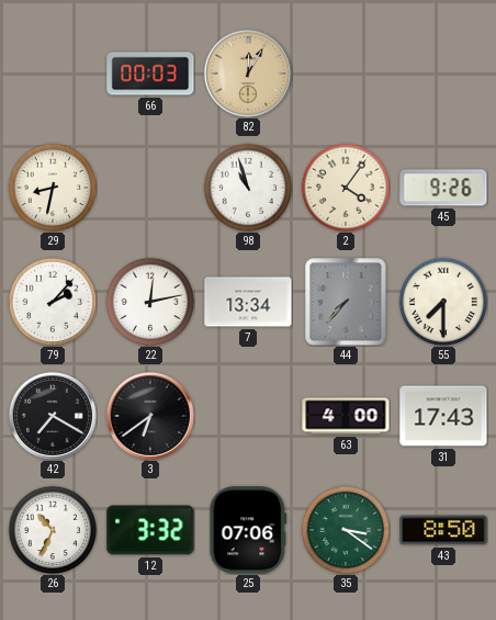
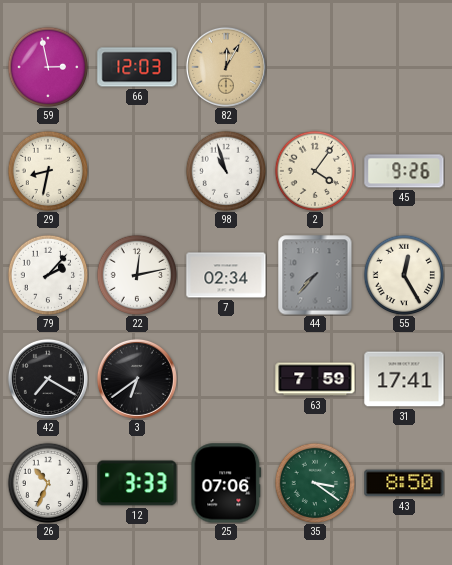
59: none -> 2:58
66: 00:03 -> 12:03
7: 13:34 -> 02:34
55: 7:30 -> 12:25
63: 4:00 -> 7:59
31: 17:43 -> 17:41
12: 3:32 -> 3:33
